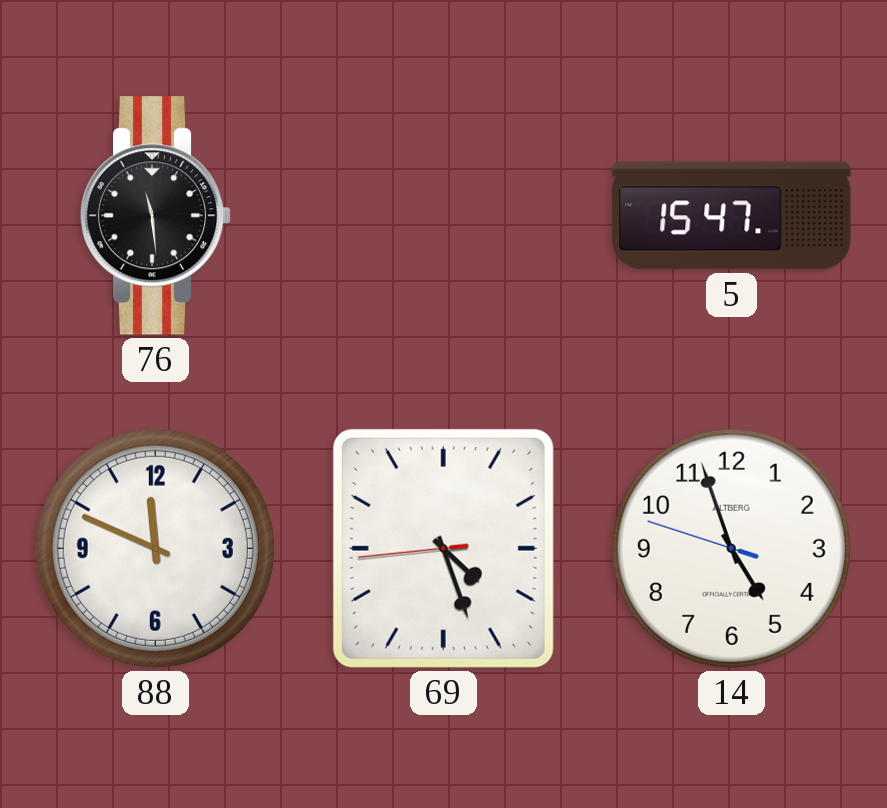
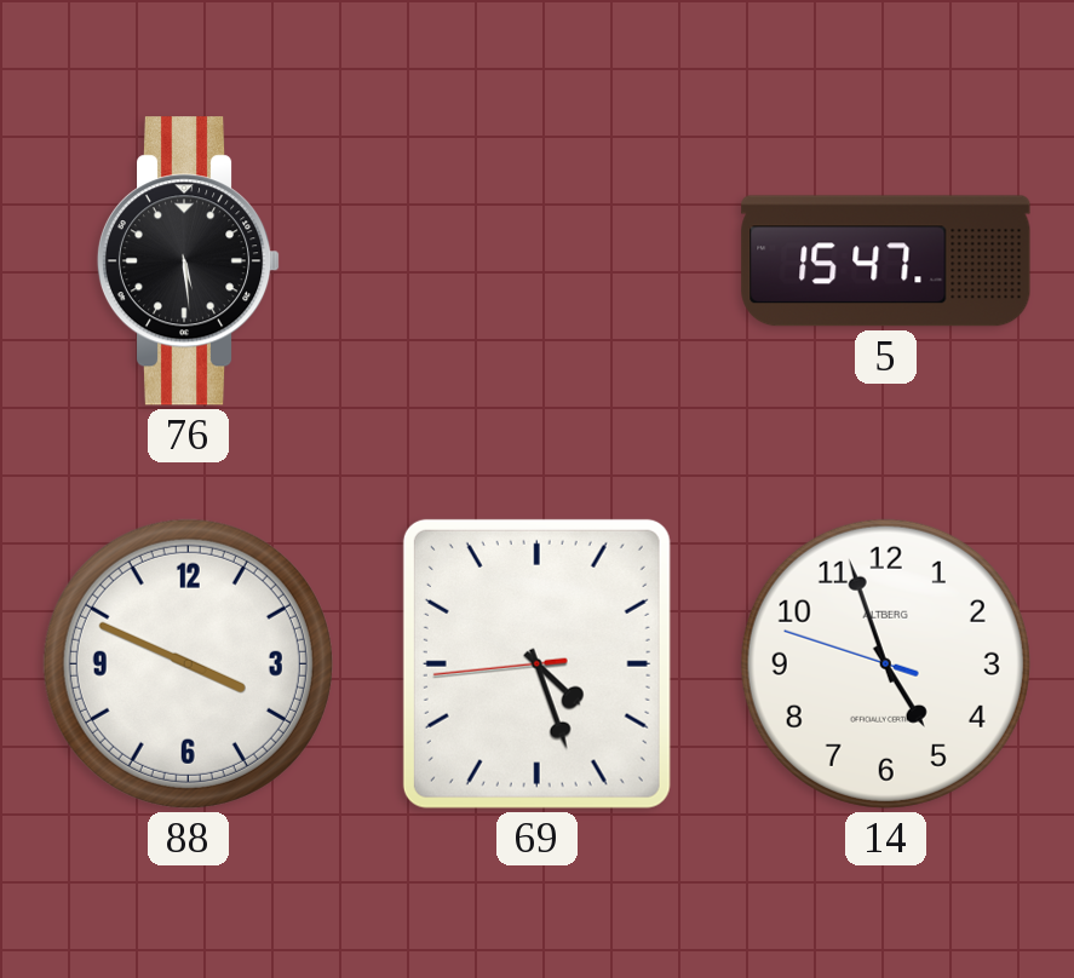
76: 11:29 -> 5:29
88: 11:49 -> 3:49
